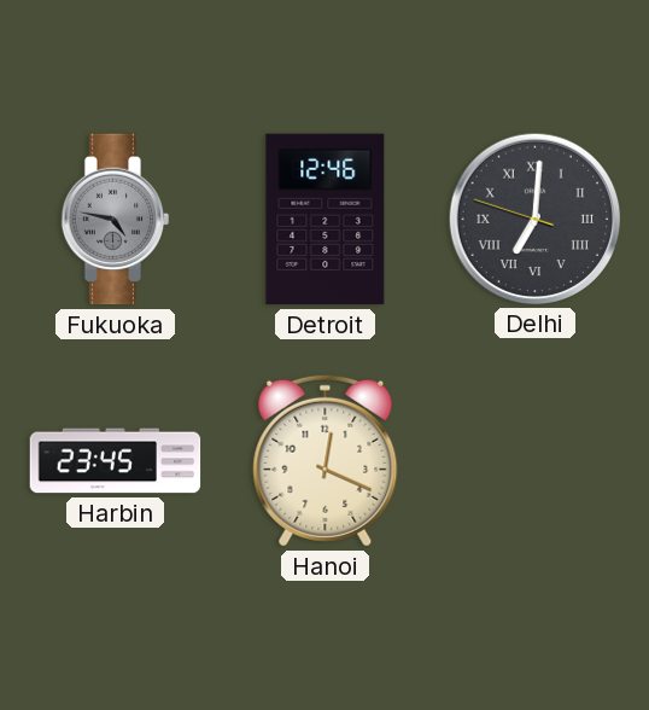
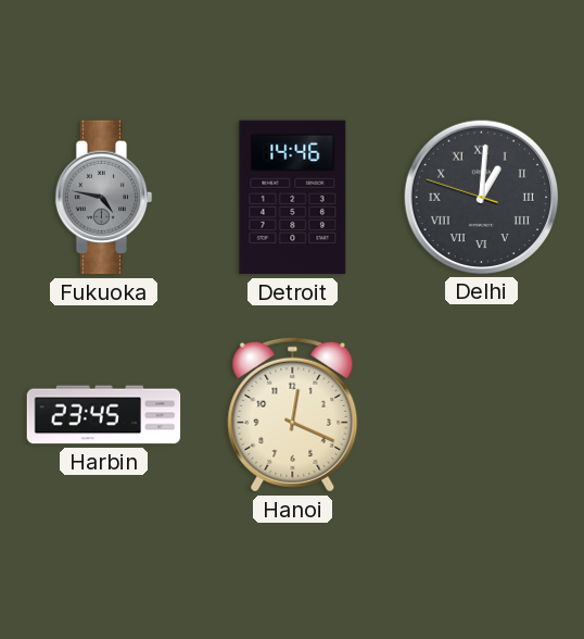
Detroit: 12:46 -> 14:46
Delhi: 7:00 -> 1:00
